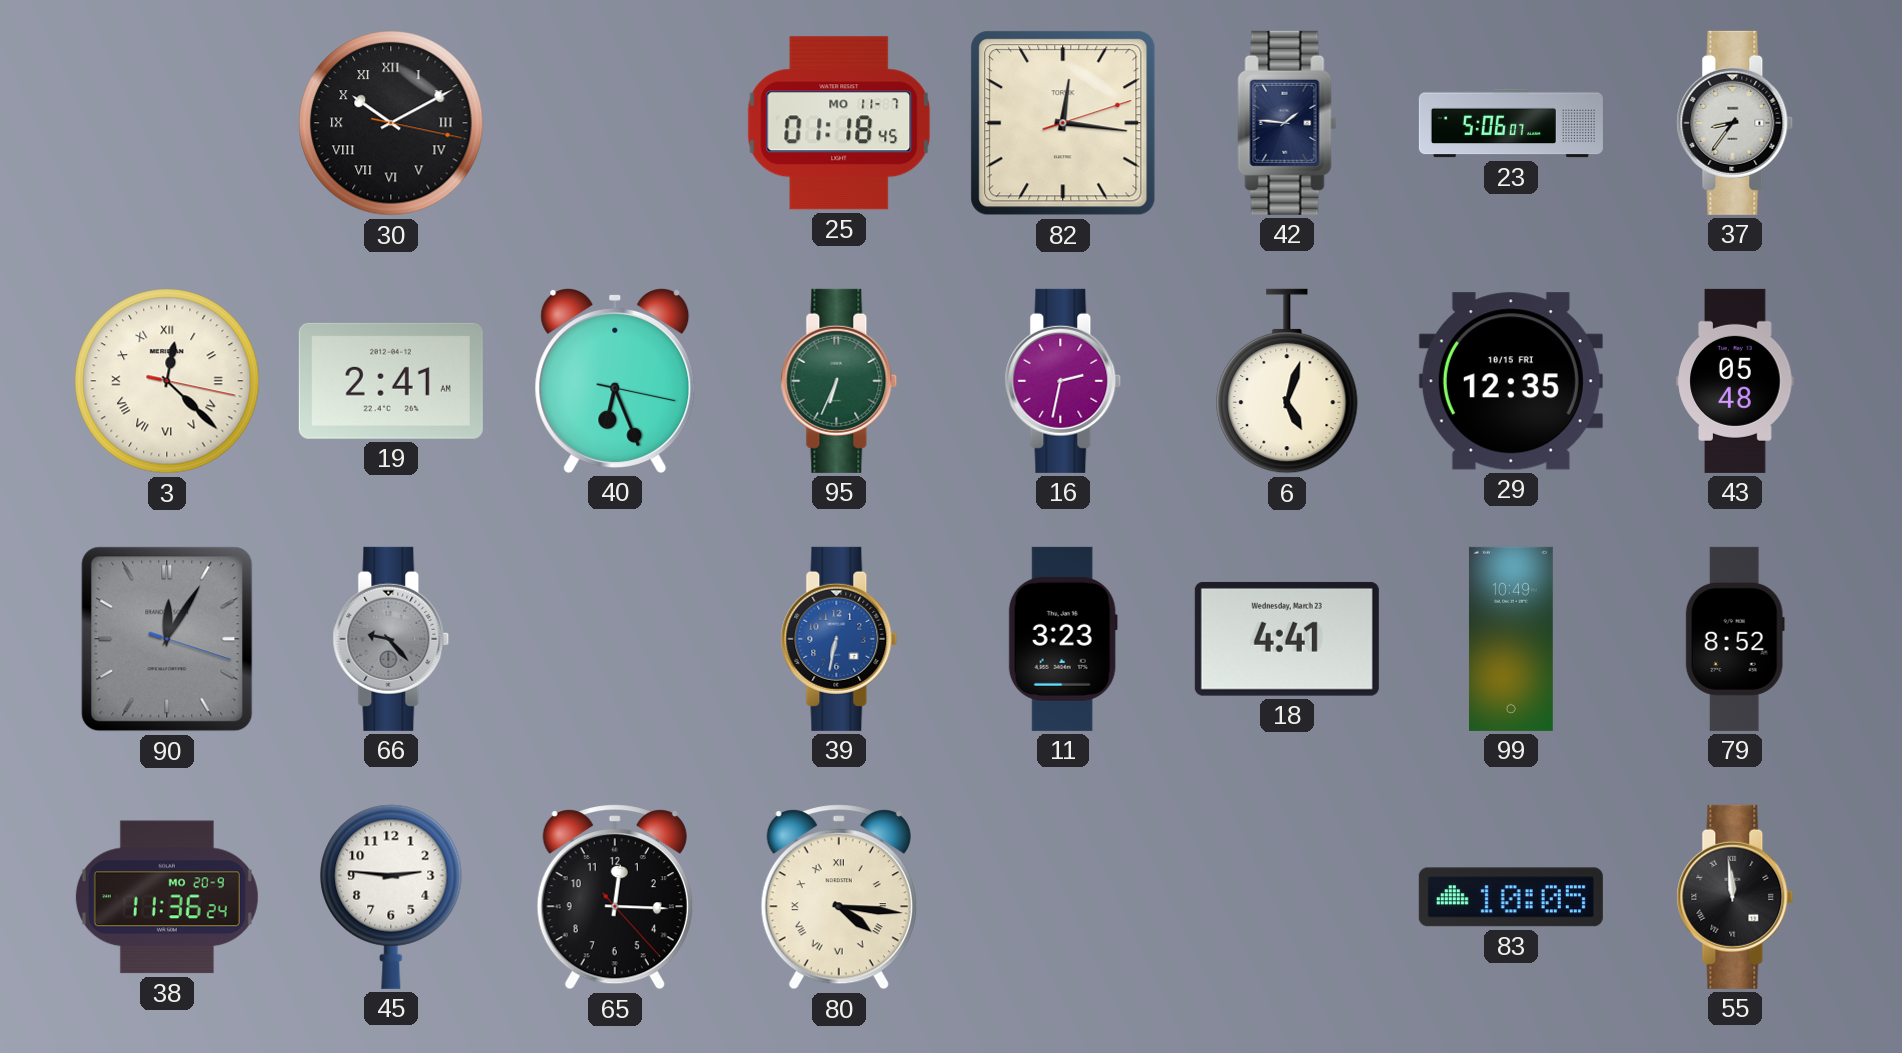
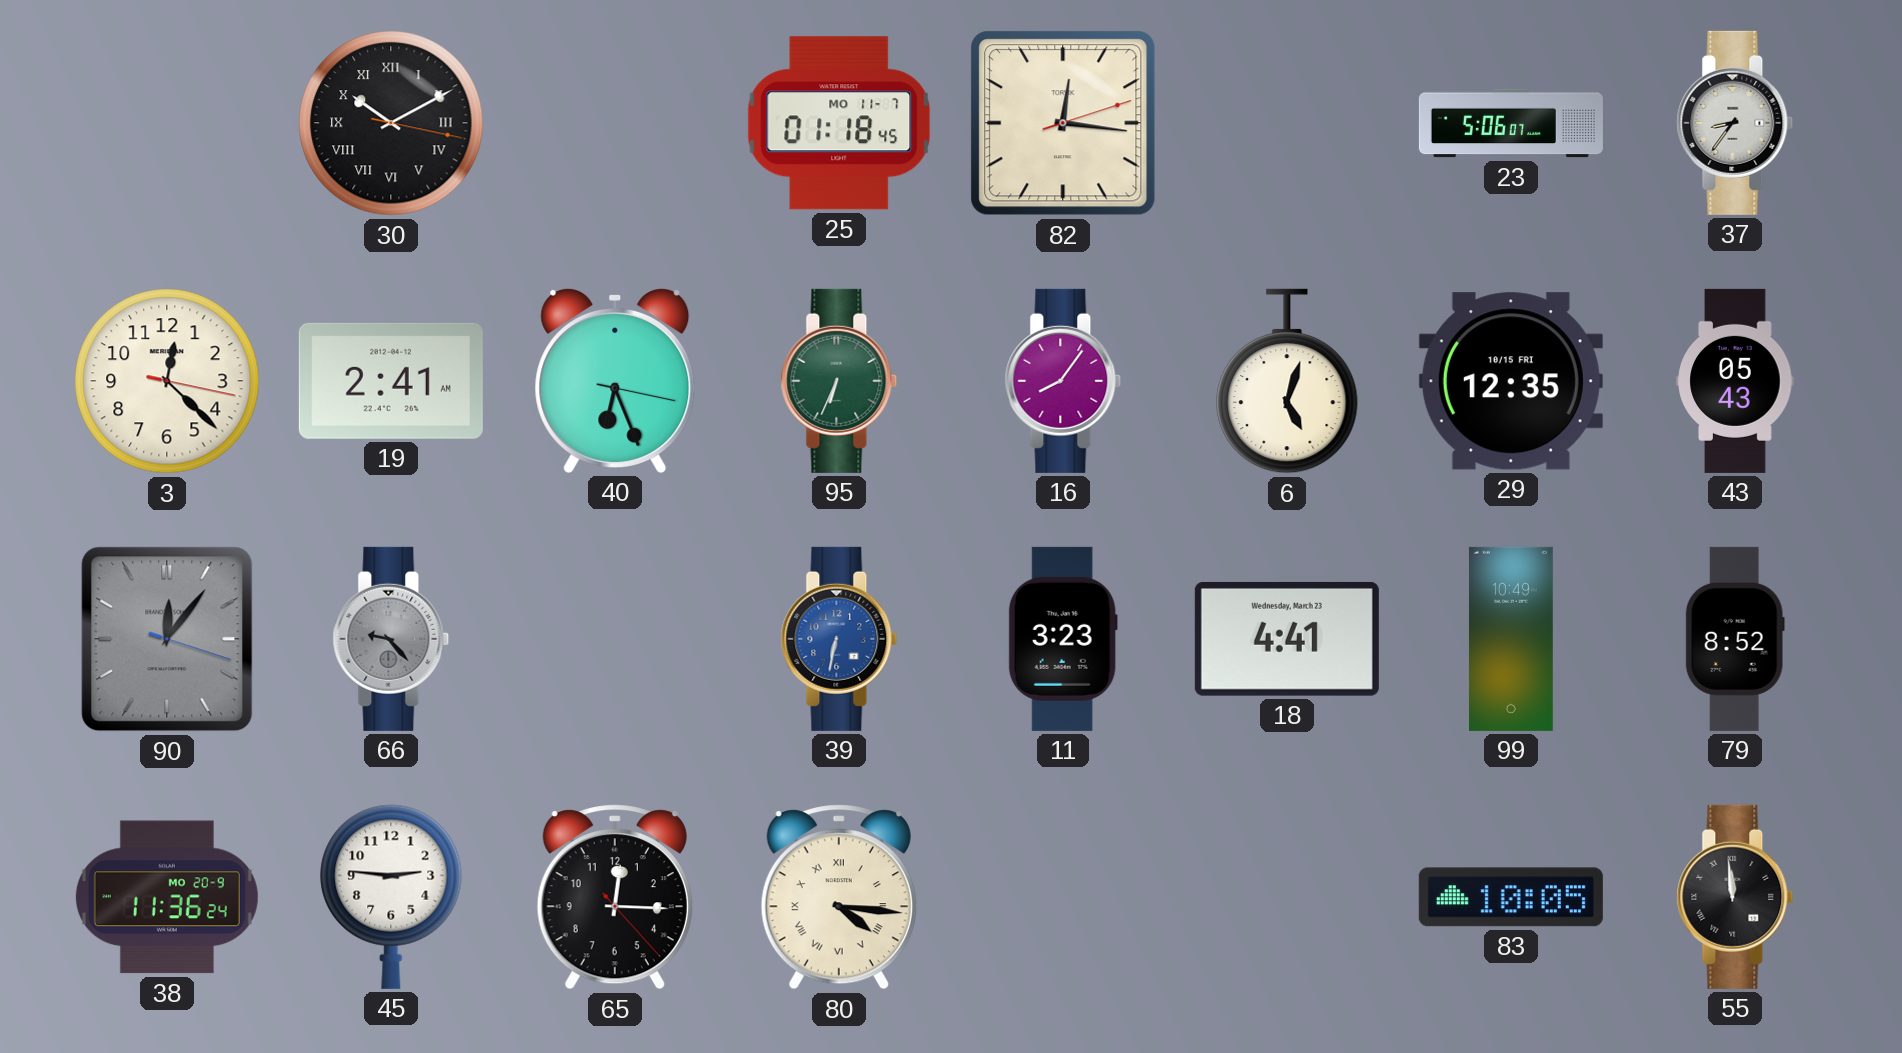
42: 1:46 -> none
3 numerals: Roman -> Arabic
16: 2:32 -> 8:06
43: 05:48 -> 05:43
90: 12:05 -> 12:06
